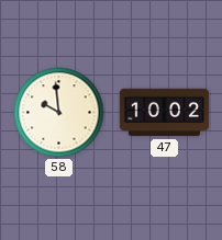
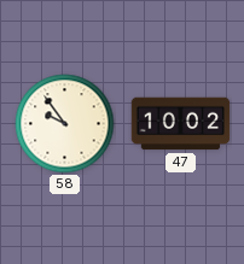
58: 9:59 -> 9:54
